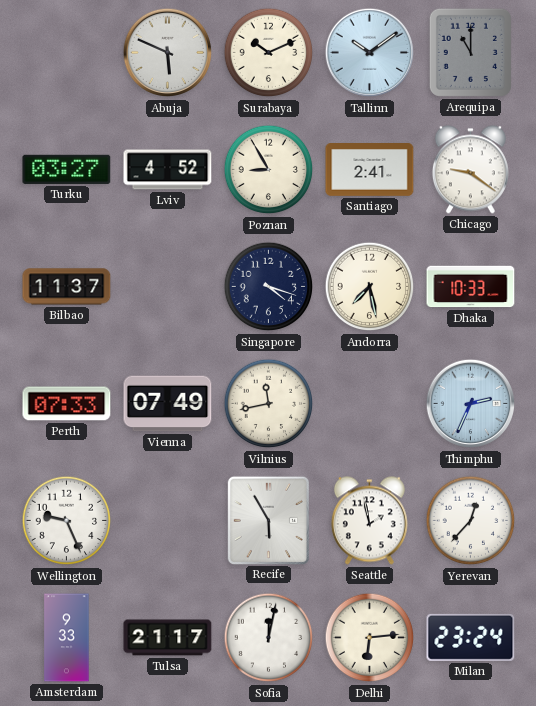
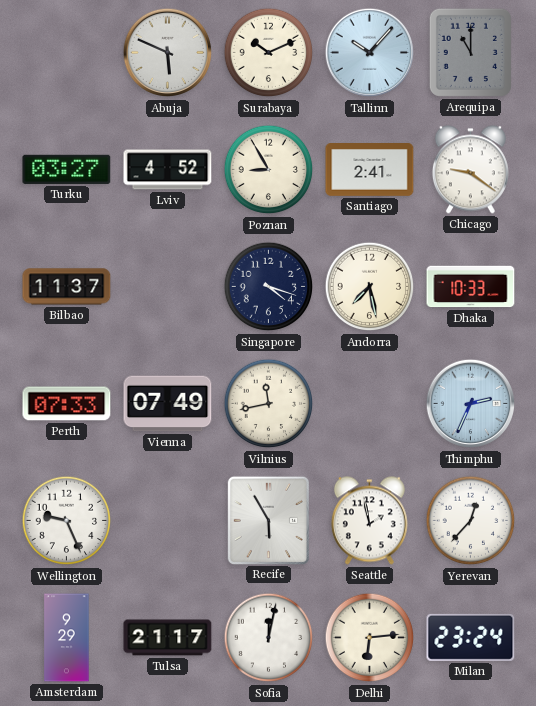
Tallinn: 10:09 -> 10:07
Amsterdam: 9:33 -> 9:29
